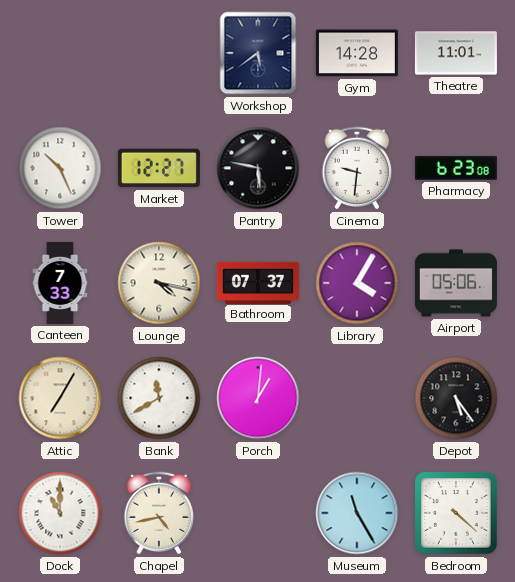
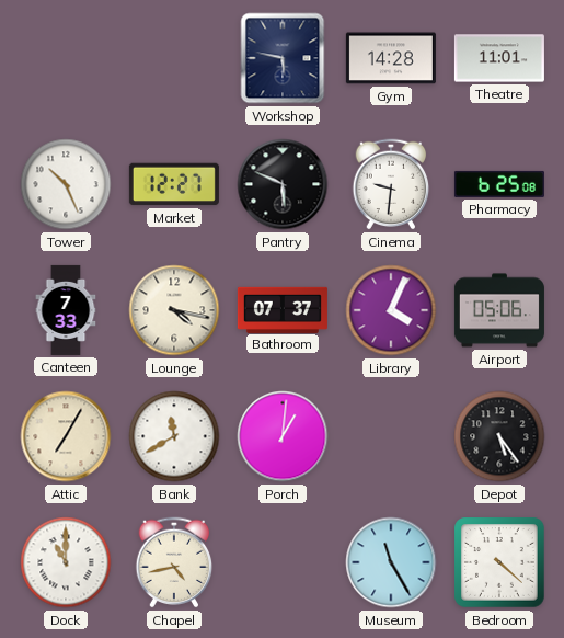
Workshop: 5:39 -> 5:47
Pantry: 5:47 -> 5:49
Pharmacy: 6:23 -> 6:25
Library: 4:05 -> 4:04
